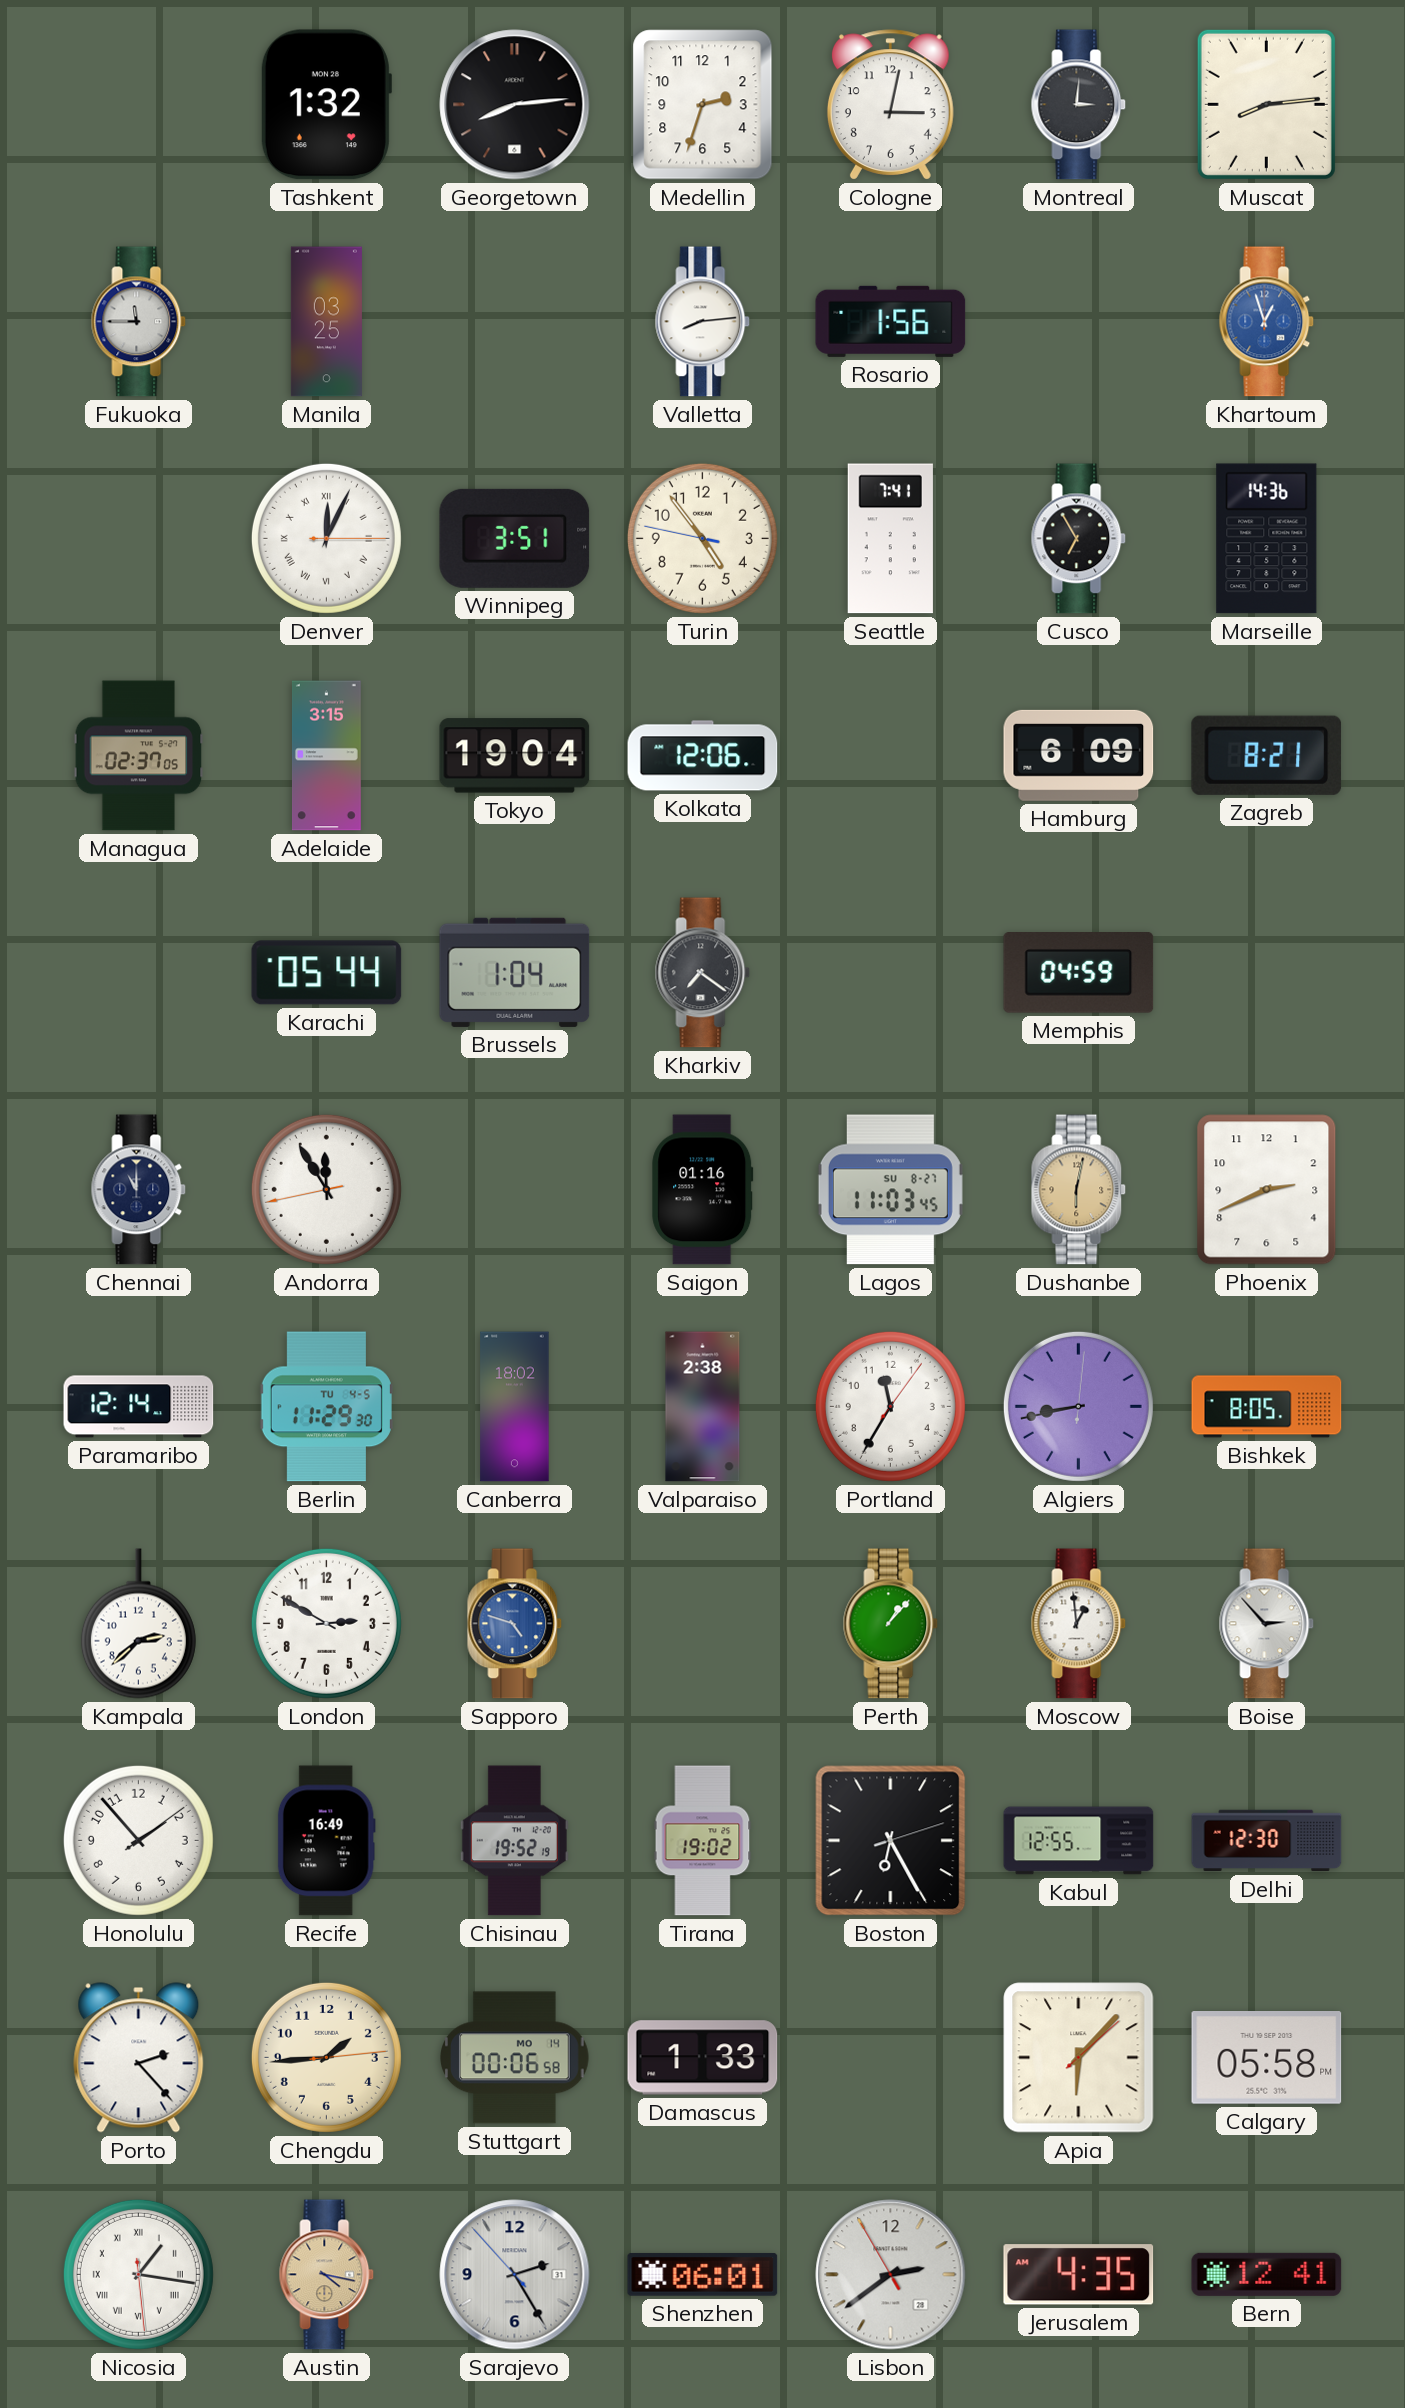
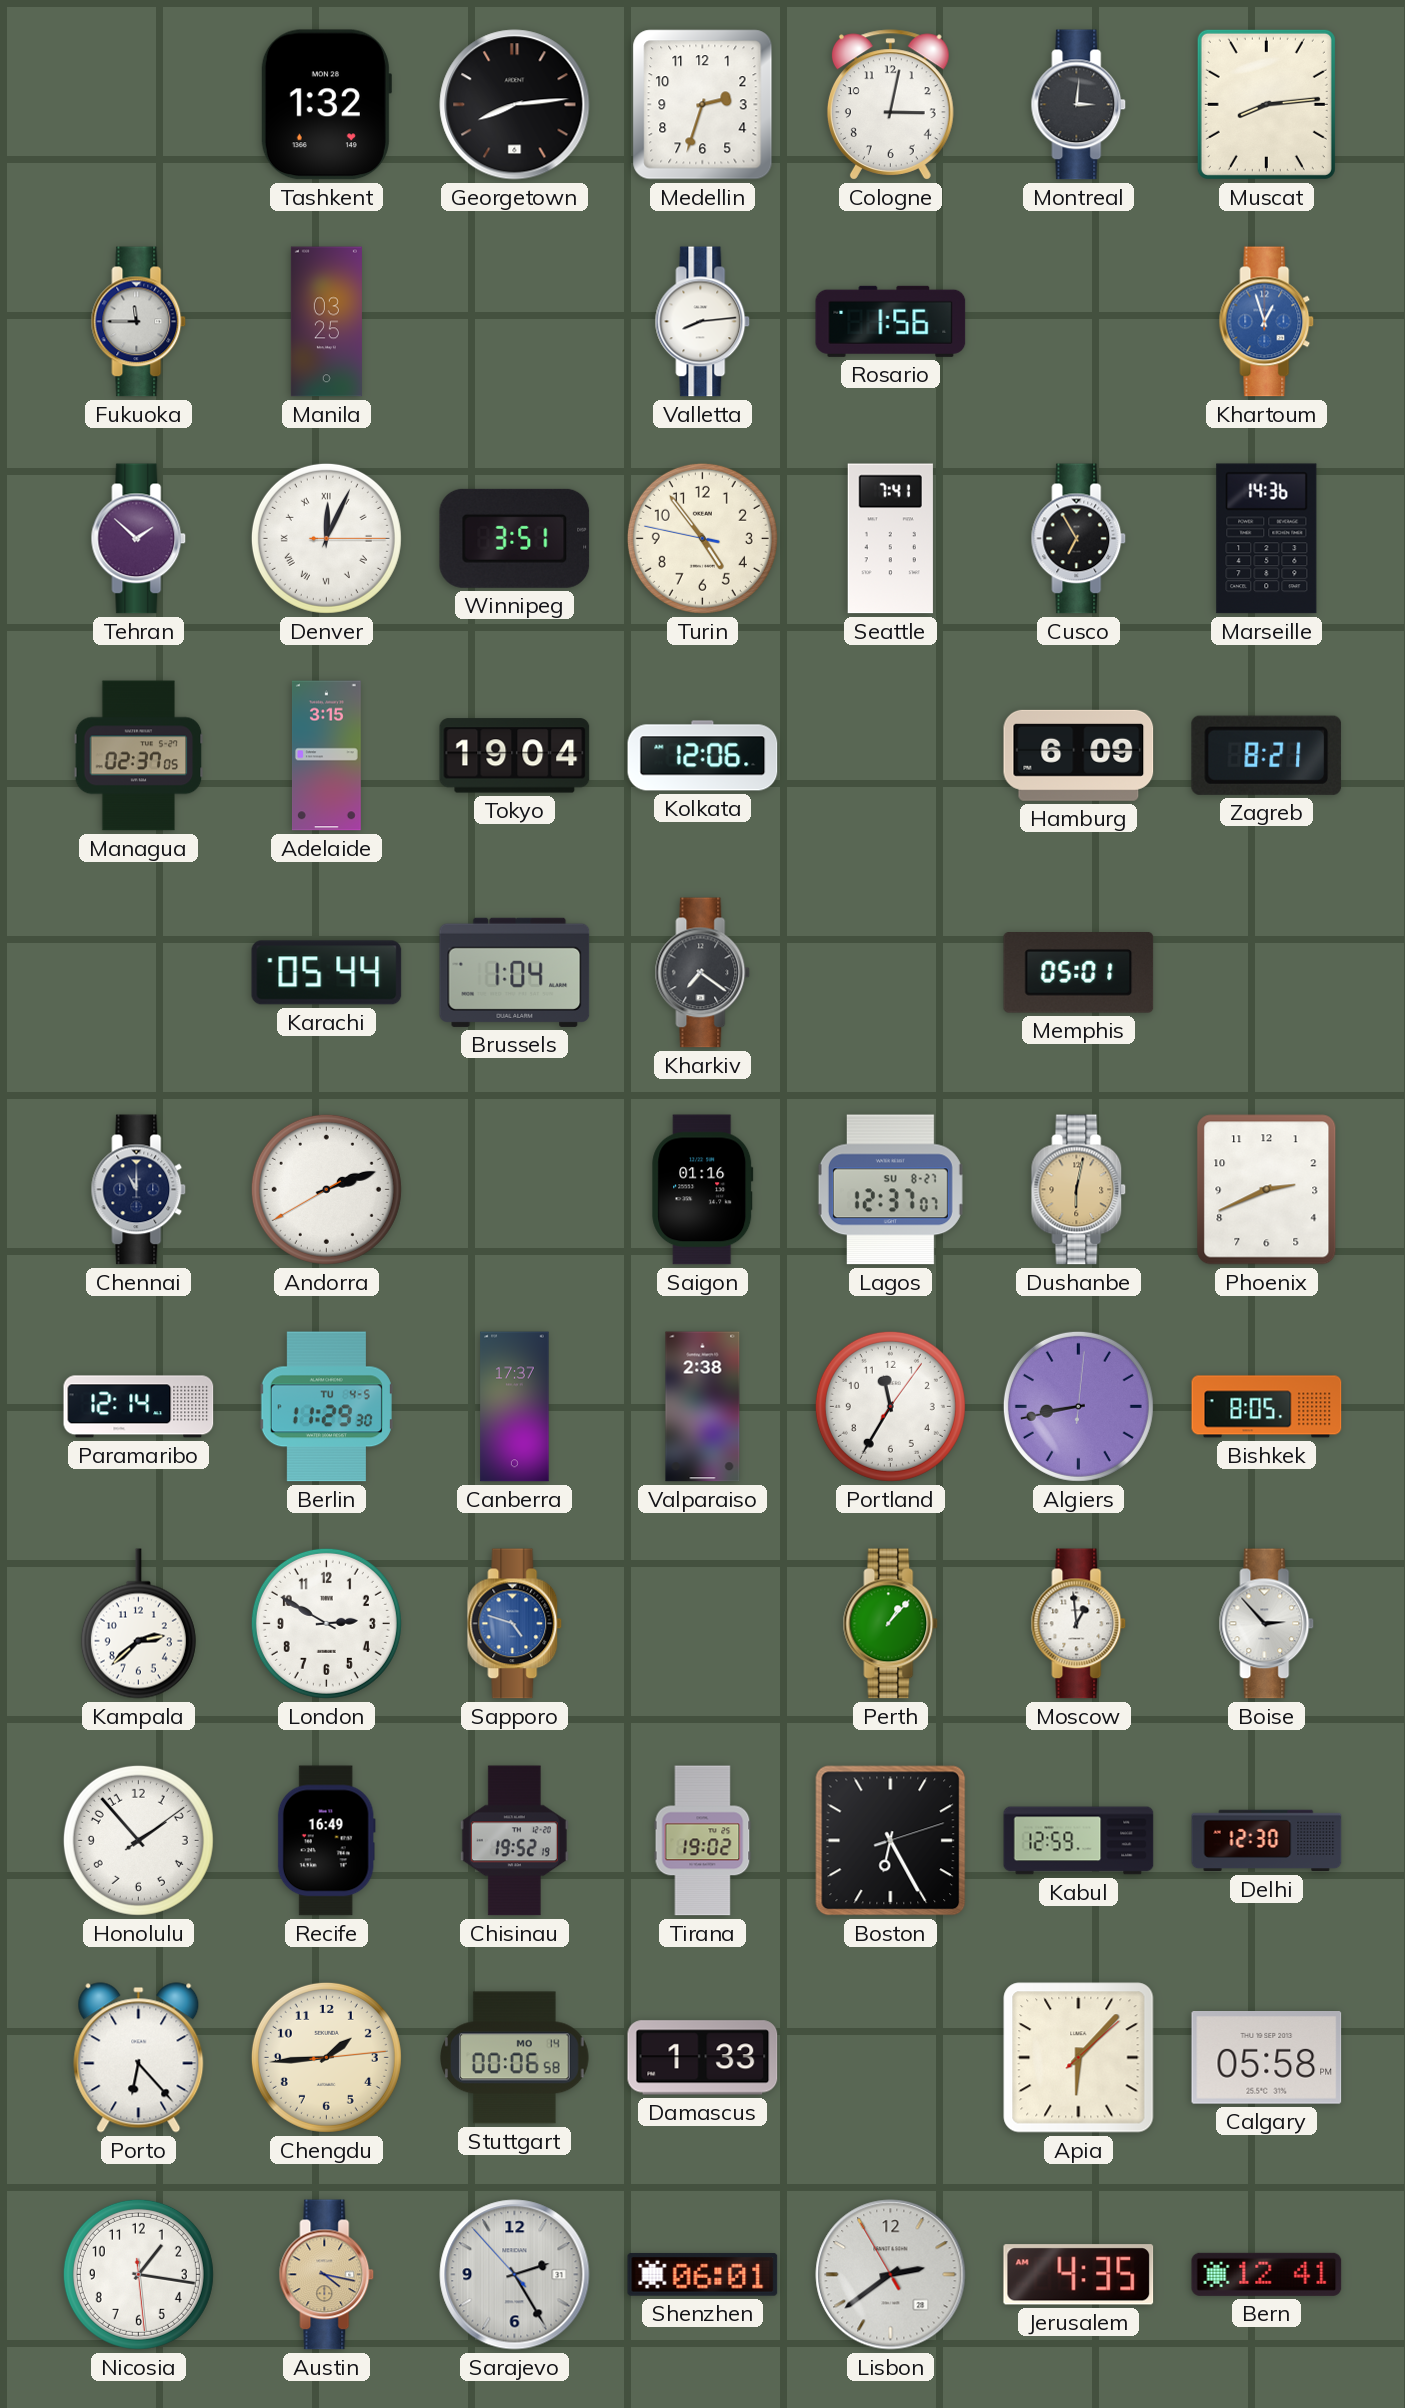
Tehran: none -> 1:52
Memphis: 04:59 -> 05:01
Andorra: 11:54 -> 2:11
Lagos: 11:03 -> 12:37
Canberra: 18:02 -> 17:37
Kabul: 12:55 -> 12:59
Porto: 2:23 -> 6:23
Nicosia numerals: Roman -> Arabic
